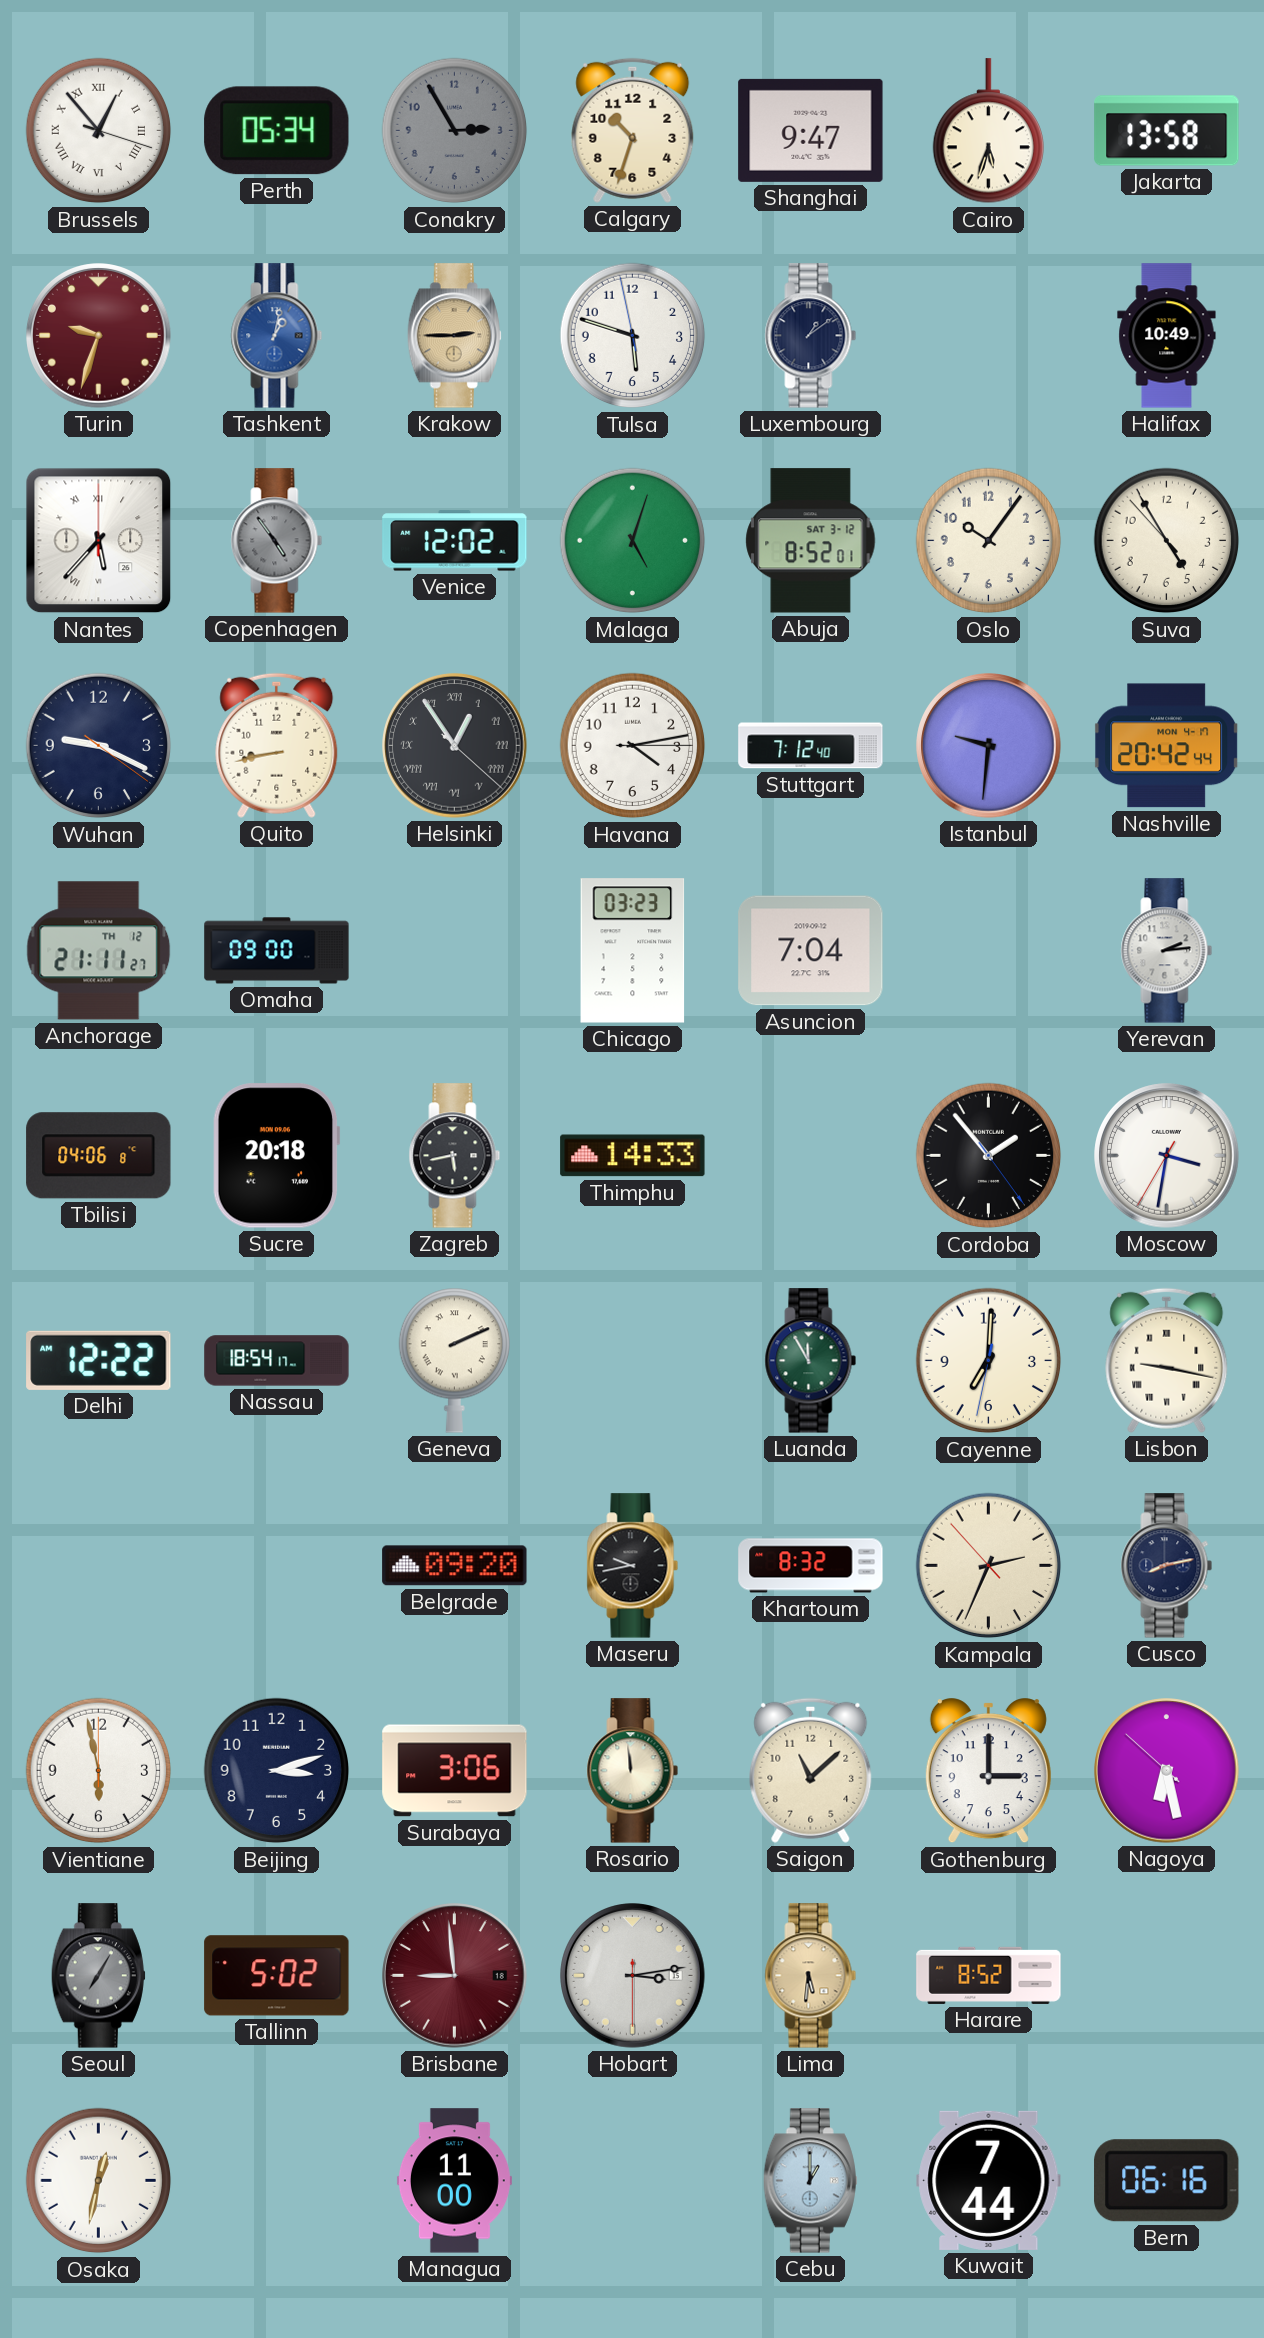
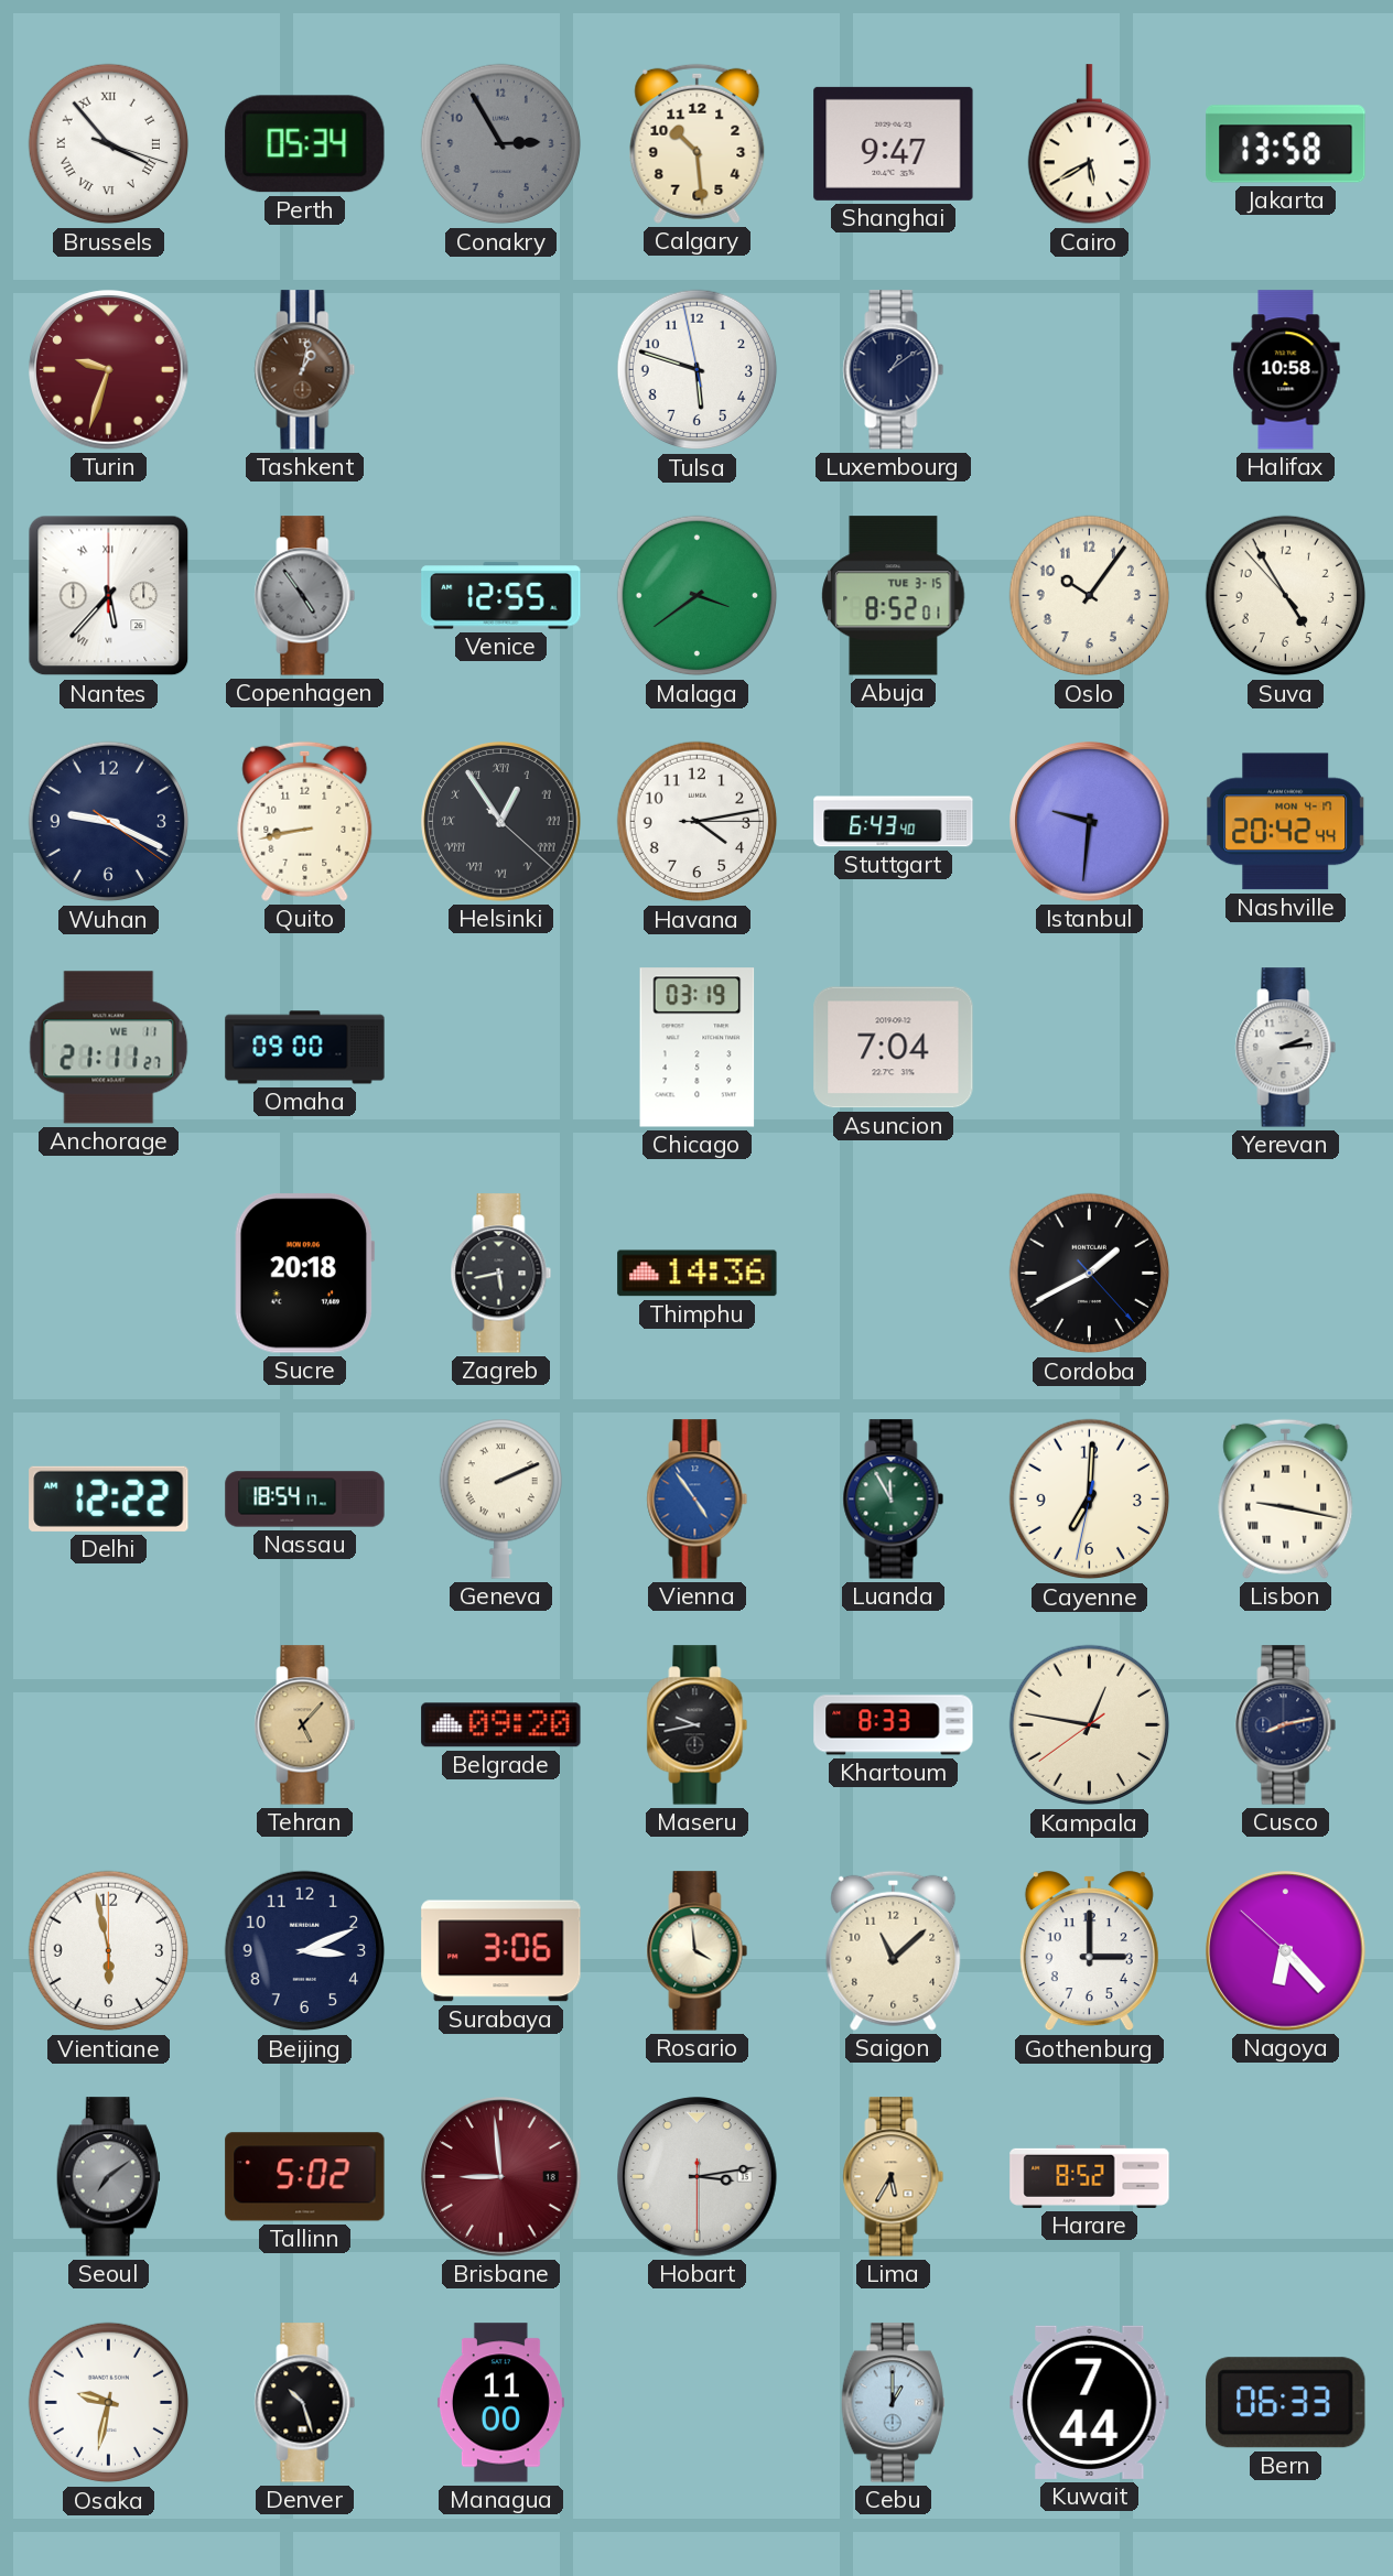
Brussels: 12:53 -> 3:53
Calgary: 10:33 -> 10:29
Cairo: 5:33 -> 5:40
Tashkent dial: blue -> brown
Krakow: 2:45 -> none
Halifax: 10:49 -> 10:58
Venice: 12:02 -> 12:55
Malaga: 5:03 -> 3:39
Abuja date: SAT 3-12 -> TUE 3-15
Stuttgart: 7:12 -> 6:43
Anchorage date: TH 12 -> WE 11
Chicago: 03:23 -> 03:19
Tbilisi: 04:06 -> none
Thimphu: 14:33 -> 14:36
Cordoba: 1:53 -> 1:40
Moscow: 3:31 -> none
Vienna: none -> 4:54
Tehran: none -> 5:07
Khartoum: 8:32 -> 8:33
Kampala: 2:33 -> 12:46
Beijing: 3:12 -> 3:11
Rosario: 11:59 -> 3:59
Nagoya: 6:27 -> 6:22
Seoul: 7:05 -> 7:09
Lima: 5:31 -> 5:35
Osaka: 12:32 -> 9:32
Denver: none -> 10:27
Bern: 06:16 -> 06:33
